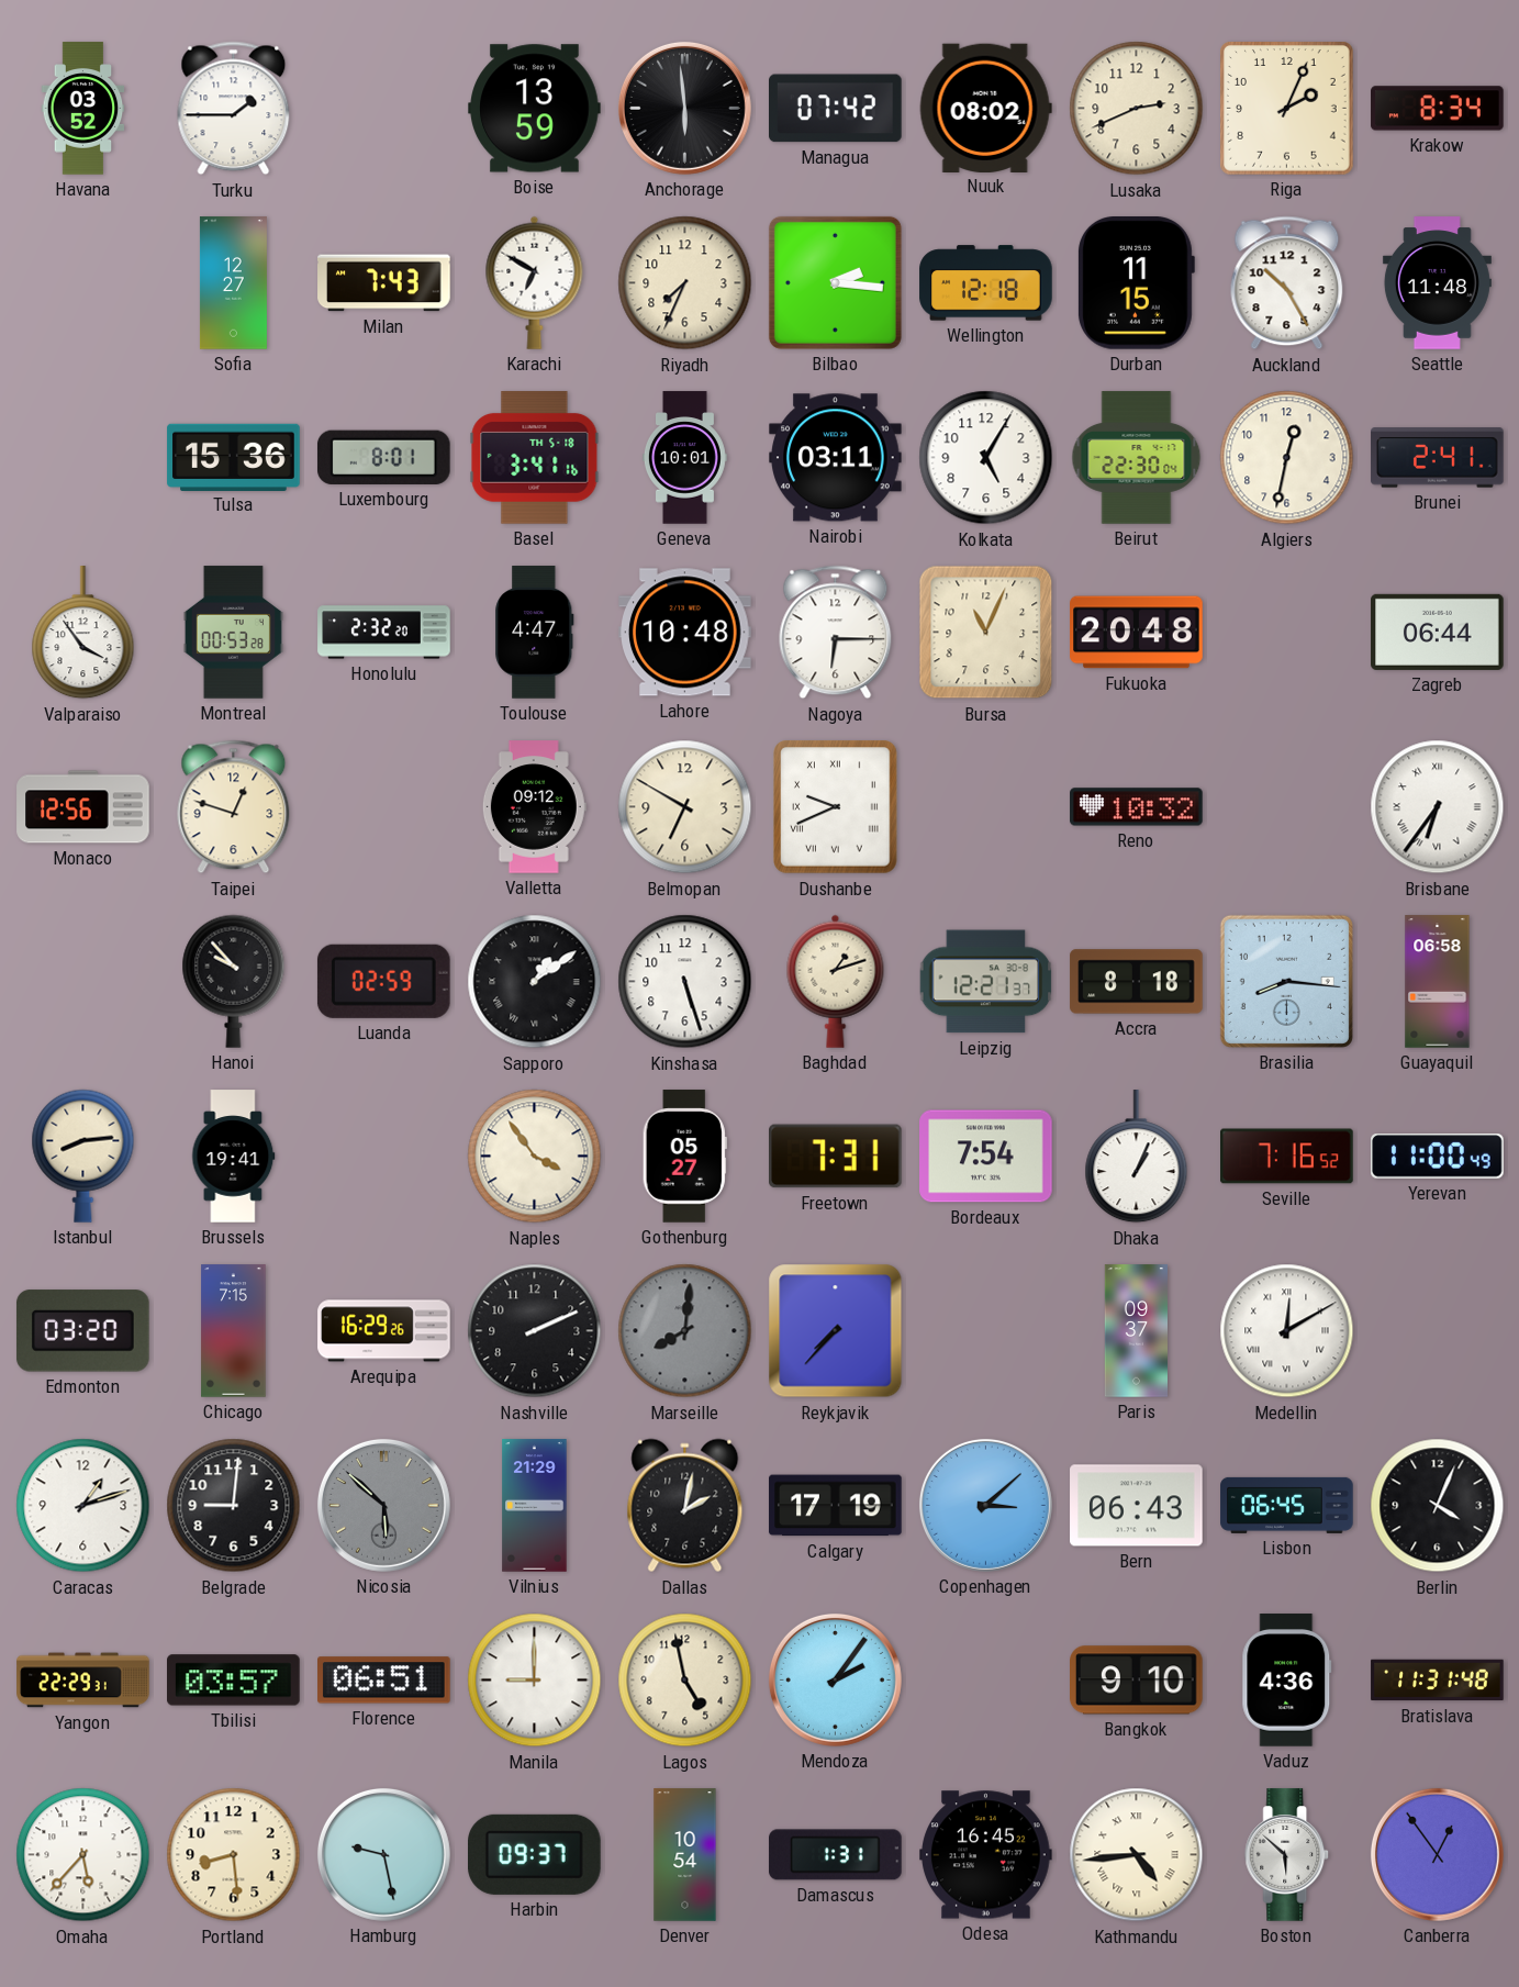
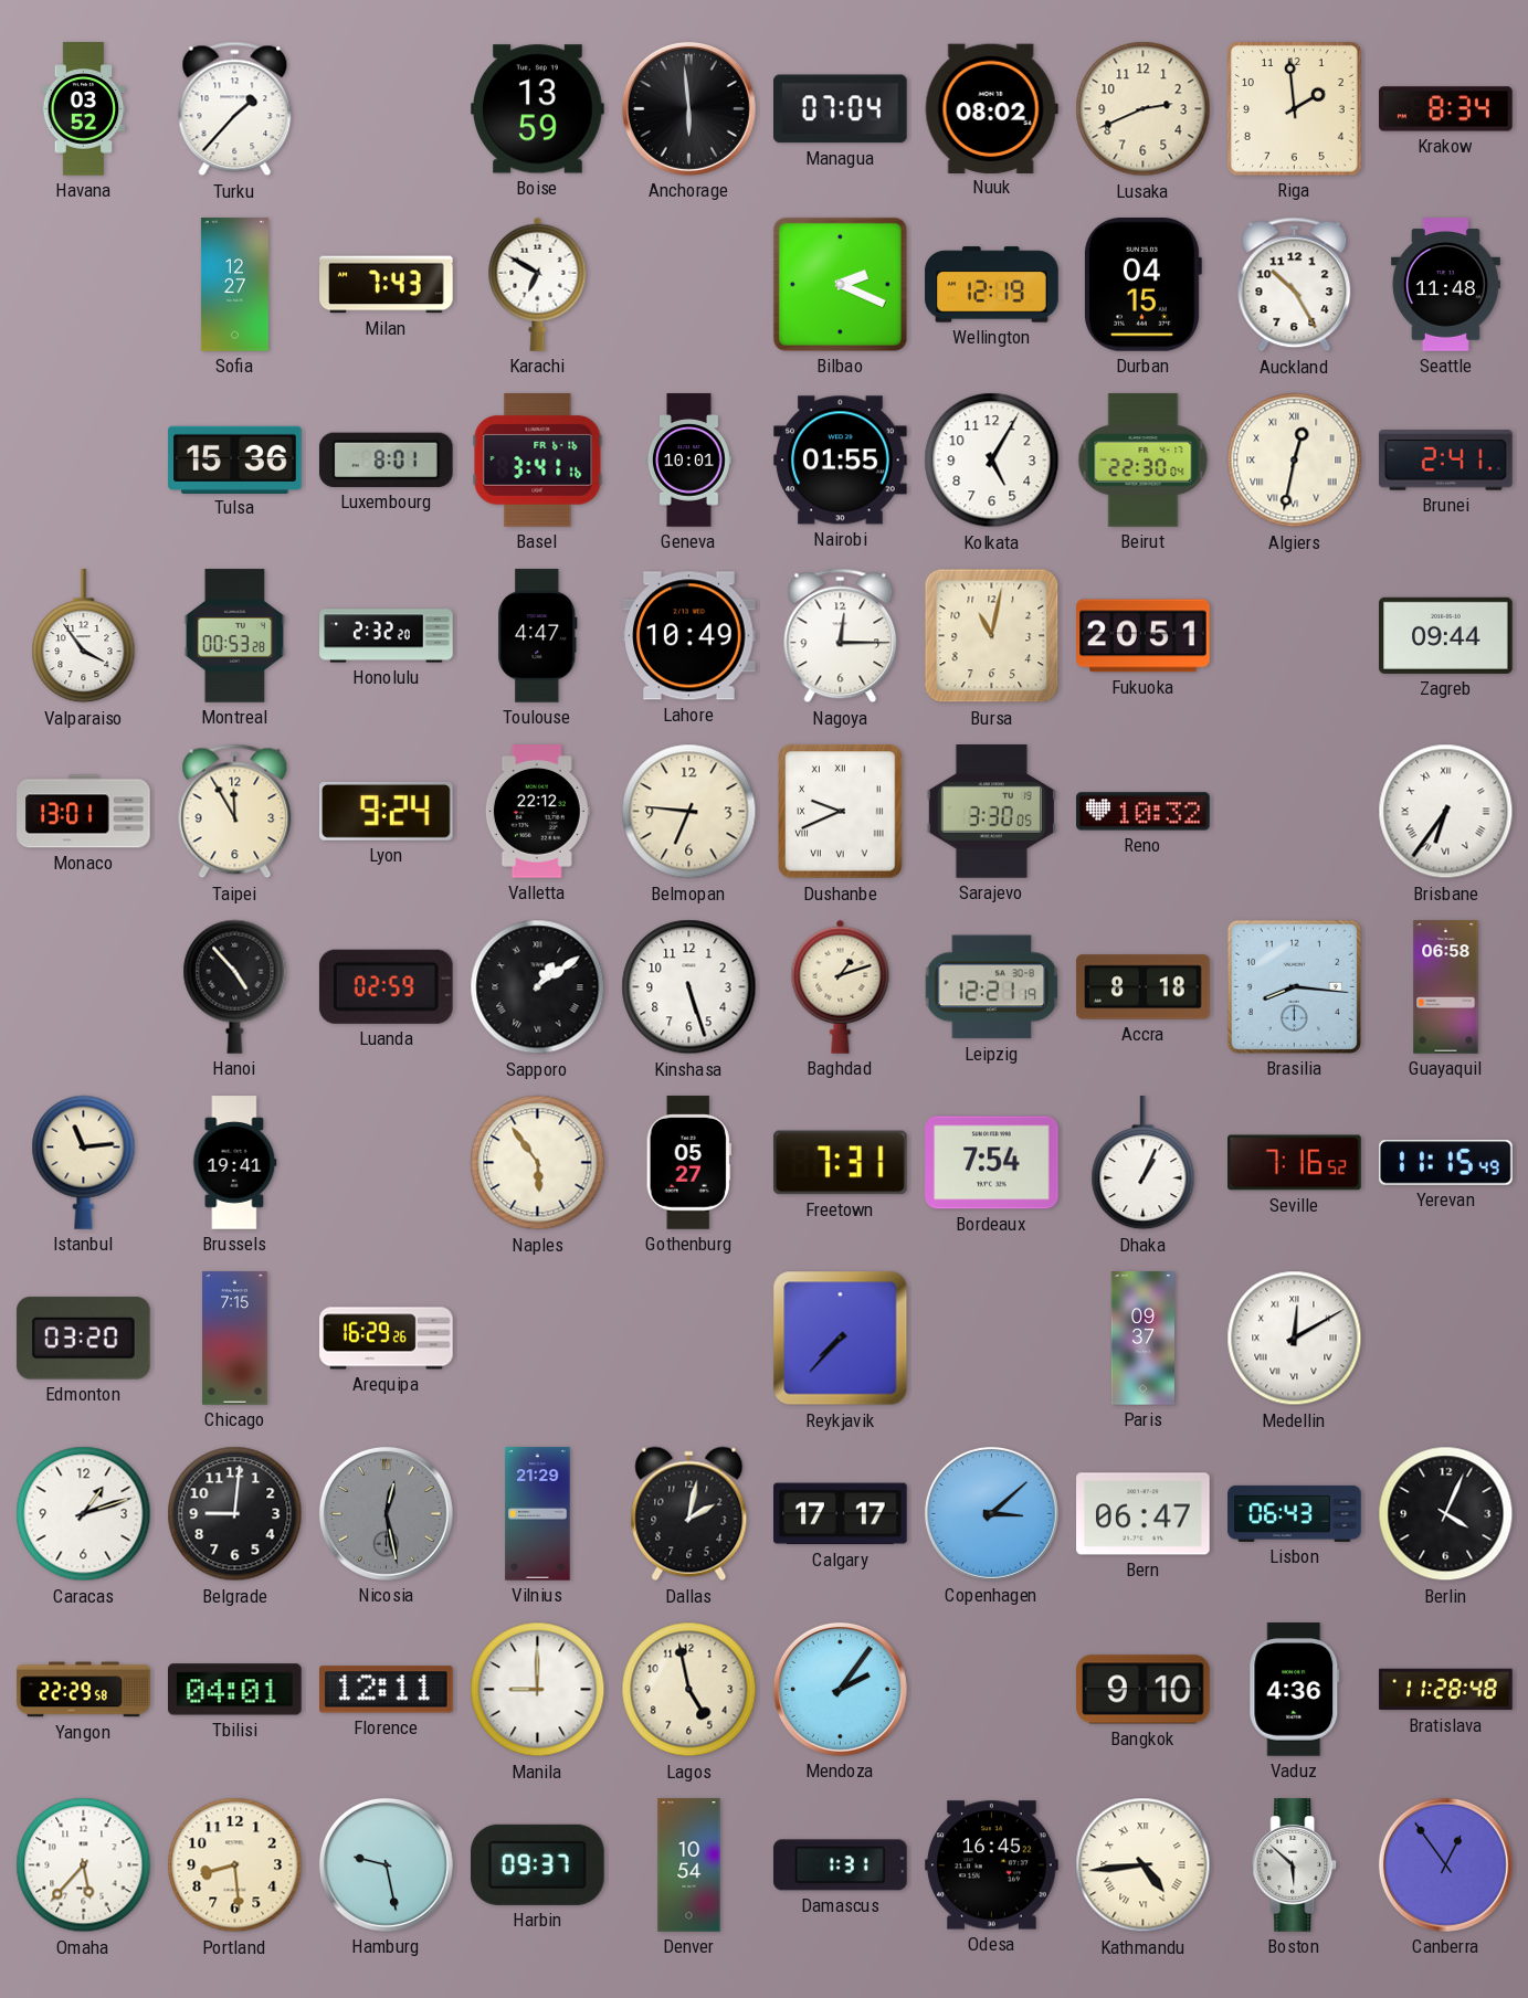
Turku: 1:45 -> 1:37
Managua: 07:42 -> 07:04
Riga: 2:04 -> 1:59
Riyadh: 7:34 -> none
Bilbao: 2:16 -> 2:19
Wellington: 12:18 -> 12:19
Durban: 11:15 -> 04:15
Basel date: TH 5-18 -> FR 6-16
Nairobi: 03:11 -> 01:55
Algiers numerals: Arabic -> Roman
Lahore: 10:48 -> 10:49
Nagoya: 6:15 -> 12:15
Bursa: 11:04 -> 11:02
Fukuoka: 20:48 -> 20:51
Zagreb: 06:44 -> 09:44
Monaco: 12:56 -> 13:01
Taipei: 12:48 -> 11:55
Lyon: none -> 9:24
Valletta: 09:12 -> 22:12
Belmopan: 6:50 -> 6:46
Sarajevo: none -> 3:30
Hanoi: 9:53 -> 4:53
Leipzig: 12:21:37 -> 12:21:19
Istanbul: 8:14 -> 11:14
Naples: 3:54 -> 5:54
Yerevan: 11:00 -> 11:15
Nashville: 2:11 -> none
Marseille: 8:01 -> none
Nicosia: 5:52 -> 12:28
Calgary: 17:19 -> 17:17
Bern: 06:43 -> 06:47
Lisbon: 06:45 -> 06:43
Yangon: 22:29:31 -> 22:29:58
Tbilisi: 03:57 -> 04:01
Florence: 06:51 -> 12:11
Bratislava: 11:31 -> 11:28
